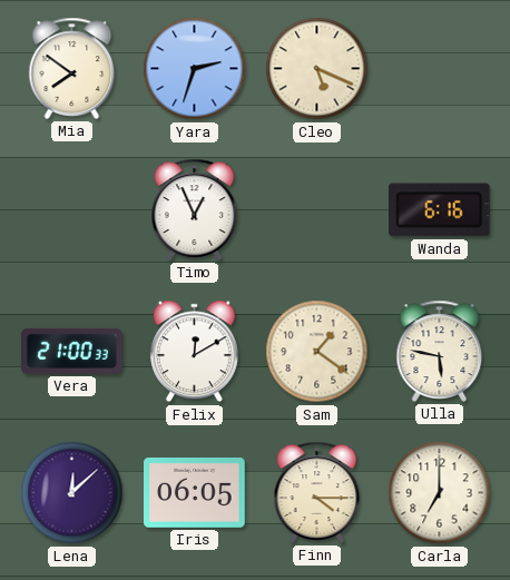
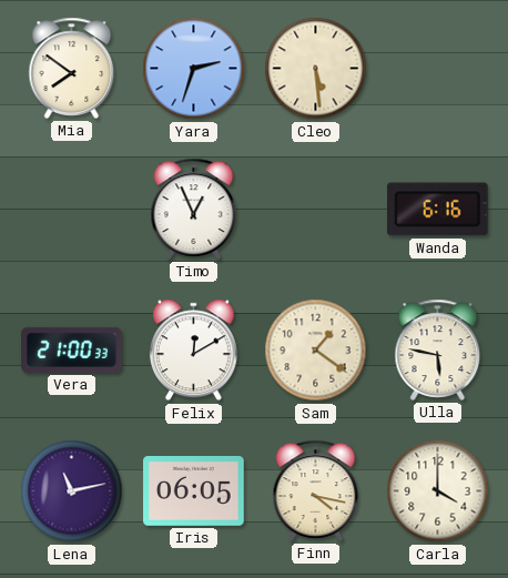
Cleo: 5:19 -> 5:29
Lena: 12:08 -> 11:13
Finn: 4:15 -> 4:17
Carla: 7:00 -> 4:00
